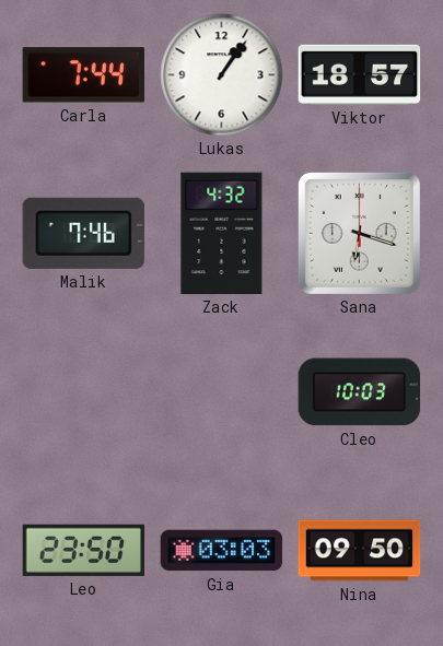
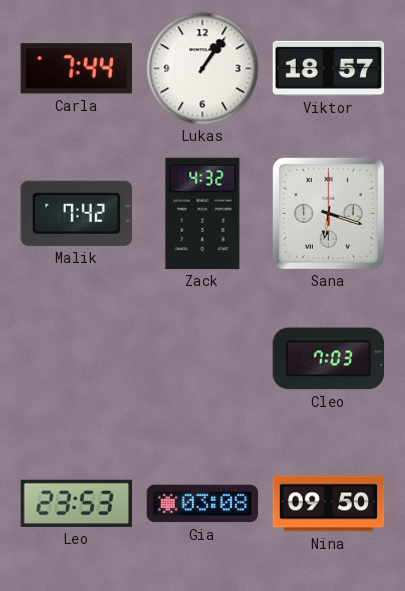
Malik: 7:46 -> 7:42
Cleo: 10:03 -> 7:03
Leo: 23:50 -> 23:53
Gia: 03:03 -> 03:08
